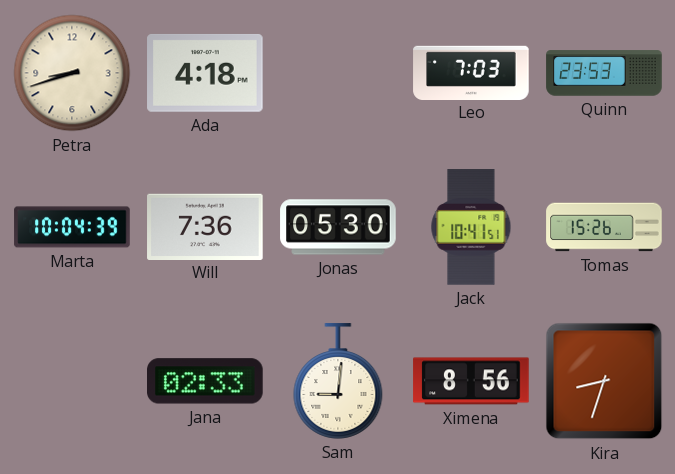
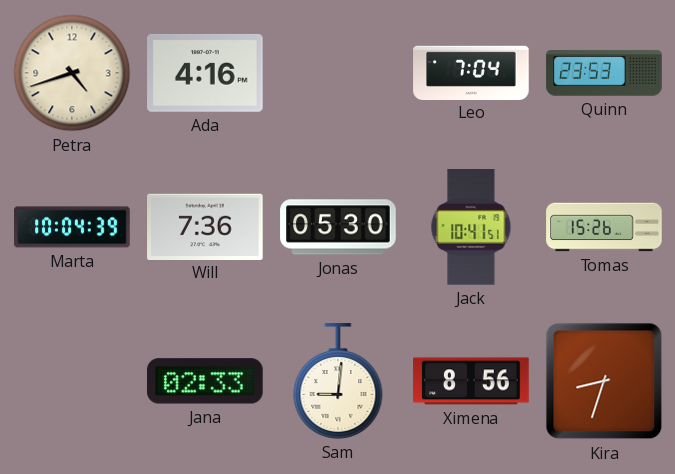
Petra: 8:42 -> 4:42
Ada: 4:18 -> 4:16
Leo: 7:03 -> 7:04
